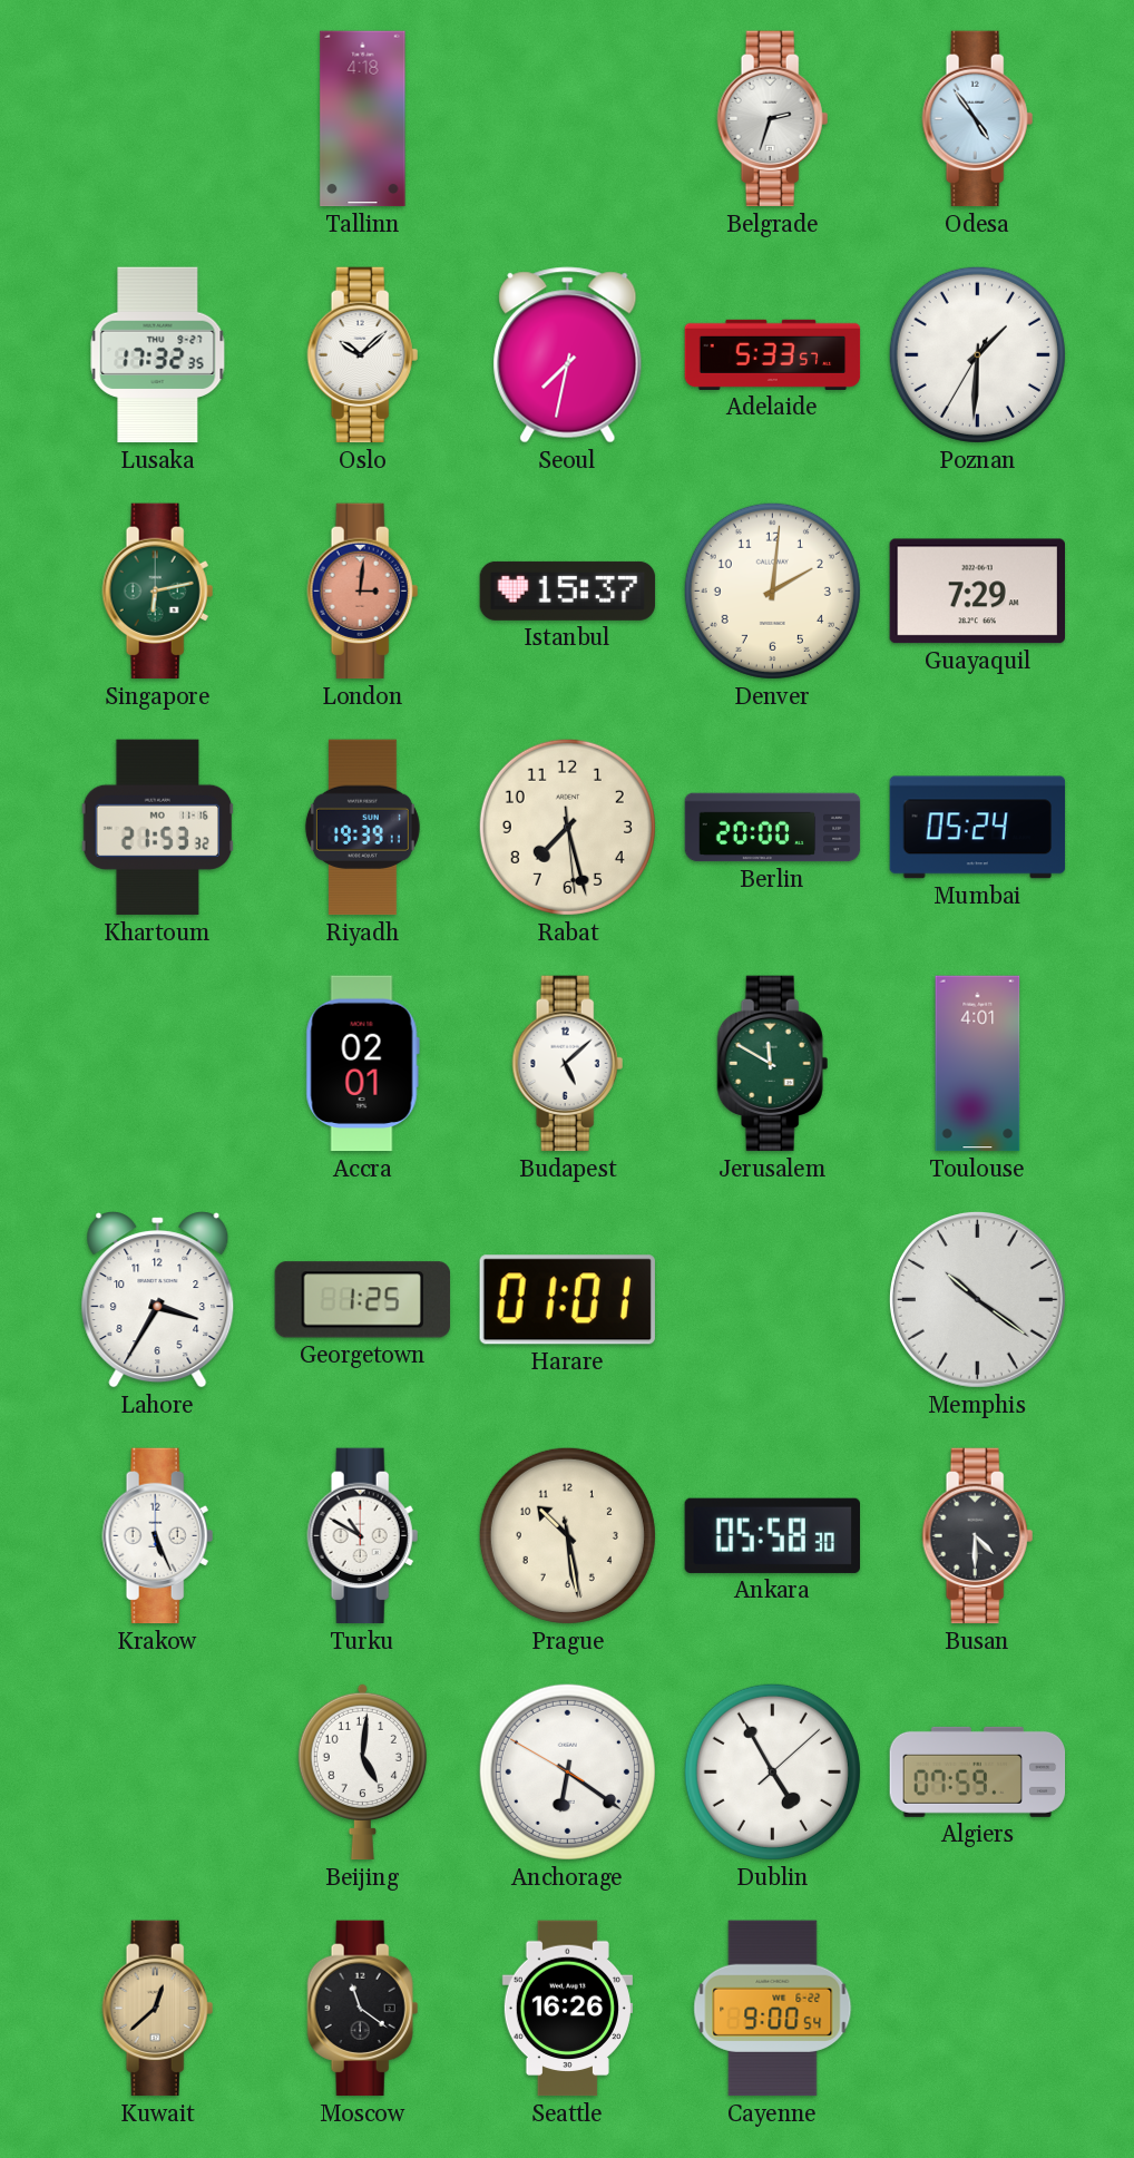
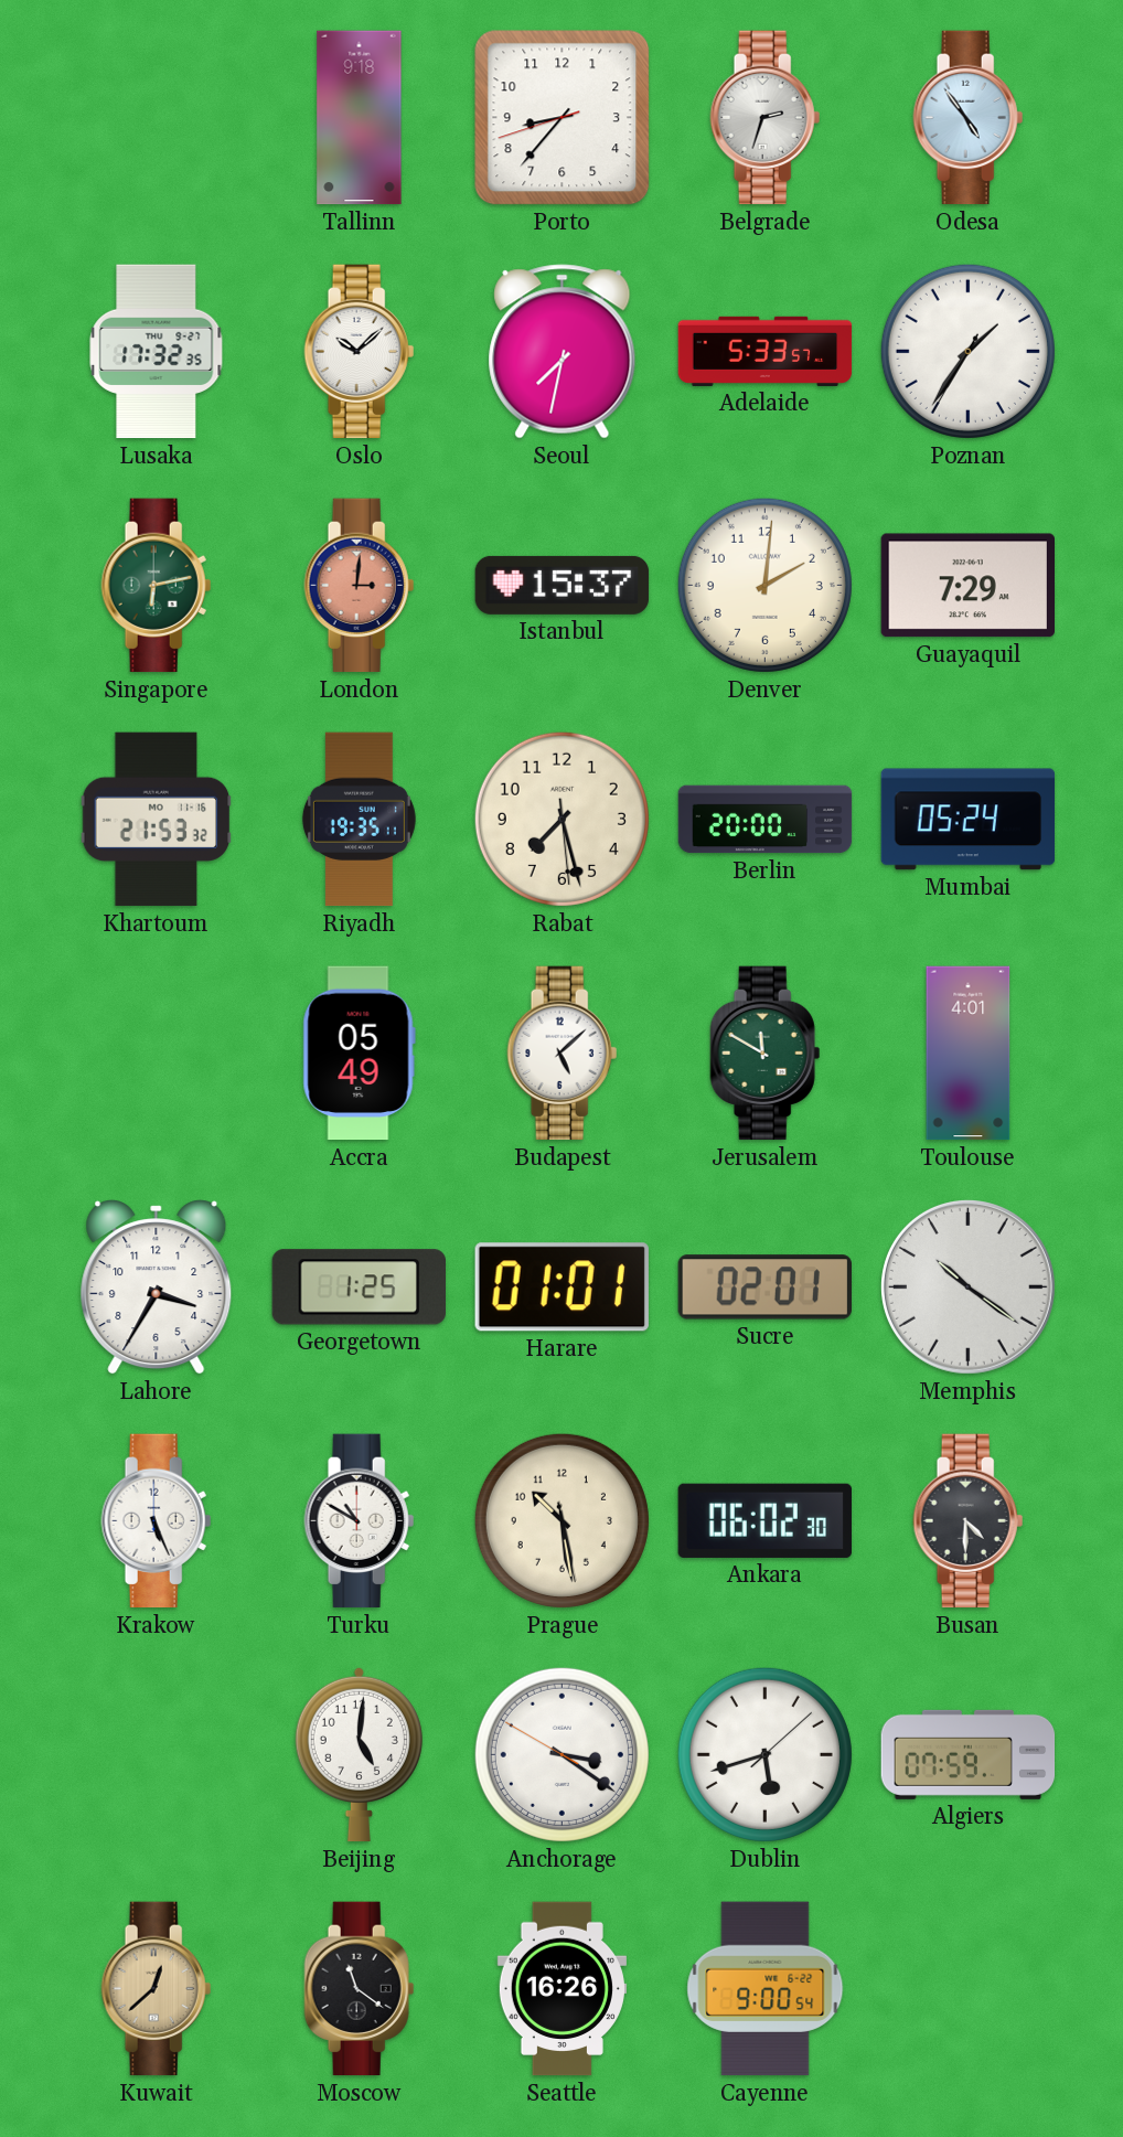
Tallinn: 4:18 -> 9:18
Porto: none -> 8:36
Poznan: 1:30 -> 1:35
Riyadh: 19:39 -> 19:35
Accra: 02:01 -> 05:49
Sucre: none -> 02:01
Ankara: 05:58 -> 06:02
Anchorage: 6:20 -> 3:20
Dublin: 4:55 -> 5:42
